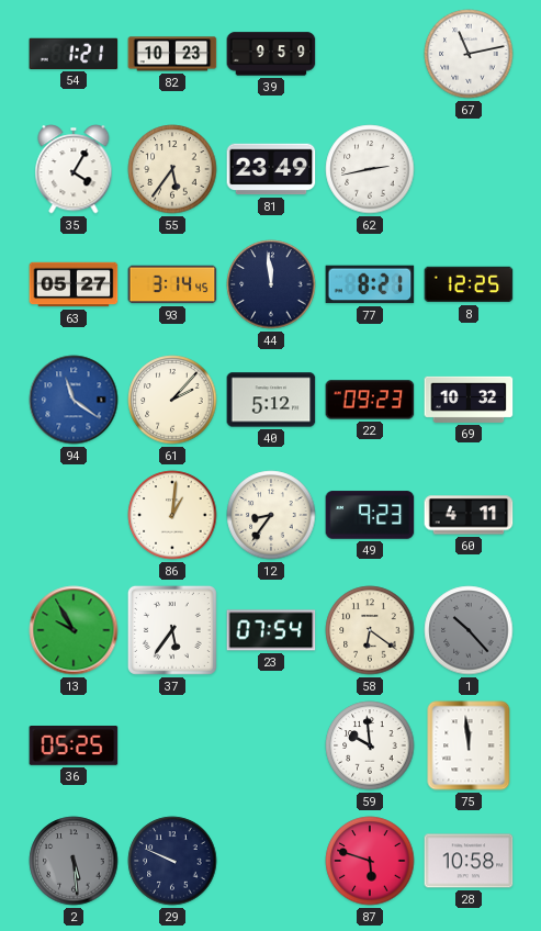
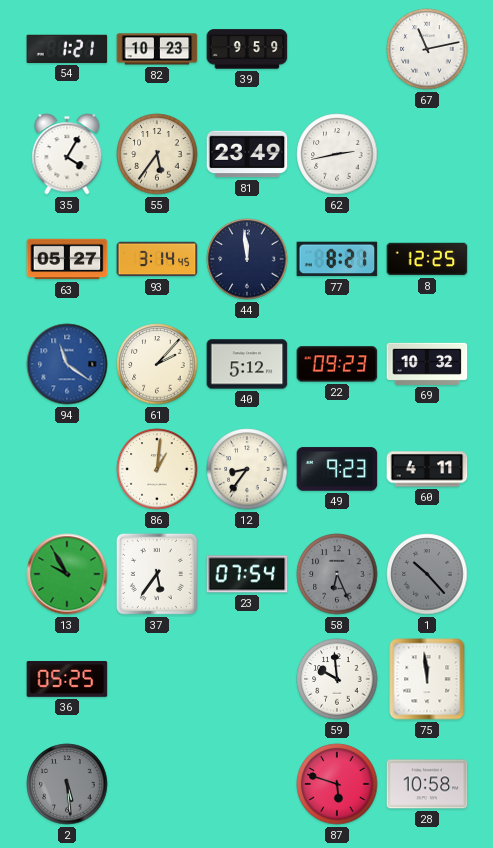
58: 6:21 -> 6:26
58 dial: cream -> grey
29: 9:49 -> none
